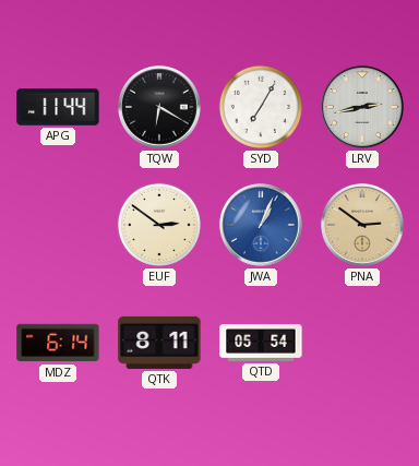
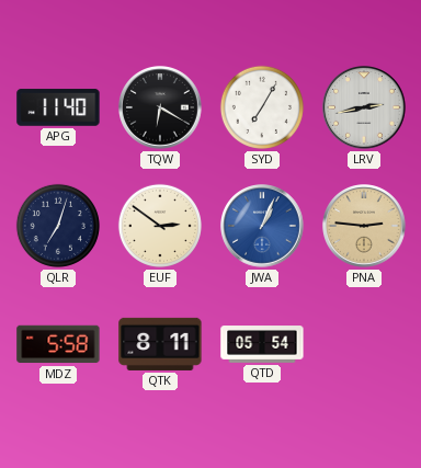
APG: 11:44 -> 11:40
QLR: none -> 7:03
PNA: 2:51 -> 2:46
MDZ: 6:14 -> 5:58
